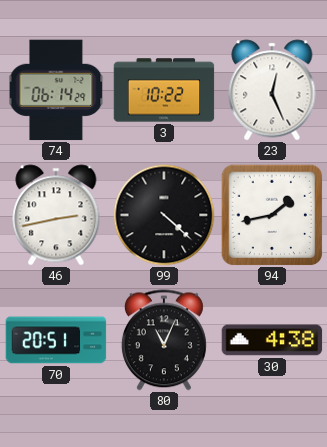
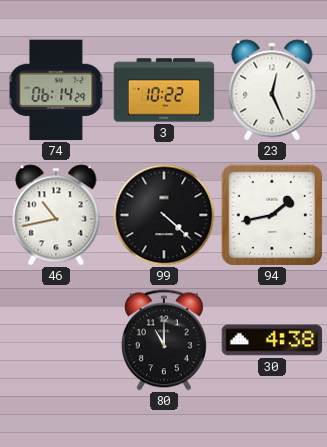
46: 2:43 -> 10:43
70: 20:51 -> none
80: 11:04 -> 11:00
